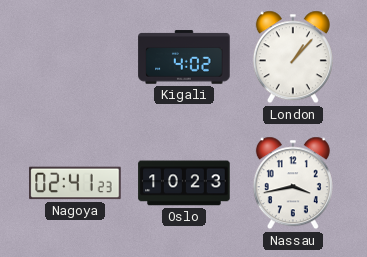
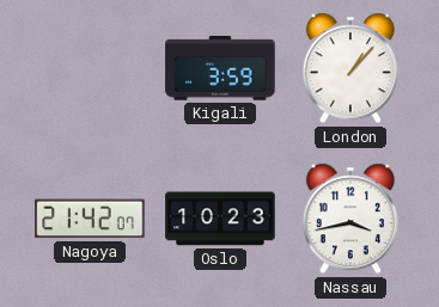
Kigali: 4:02 -> 3:59
Nagoya: 02:41 -> 21:42
